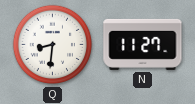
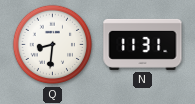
N: 11:27 -> 11:31
